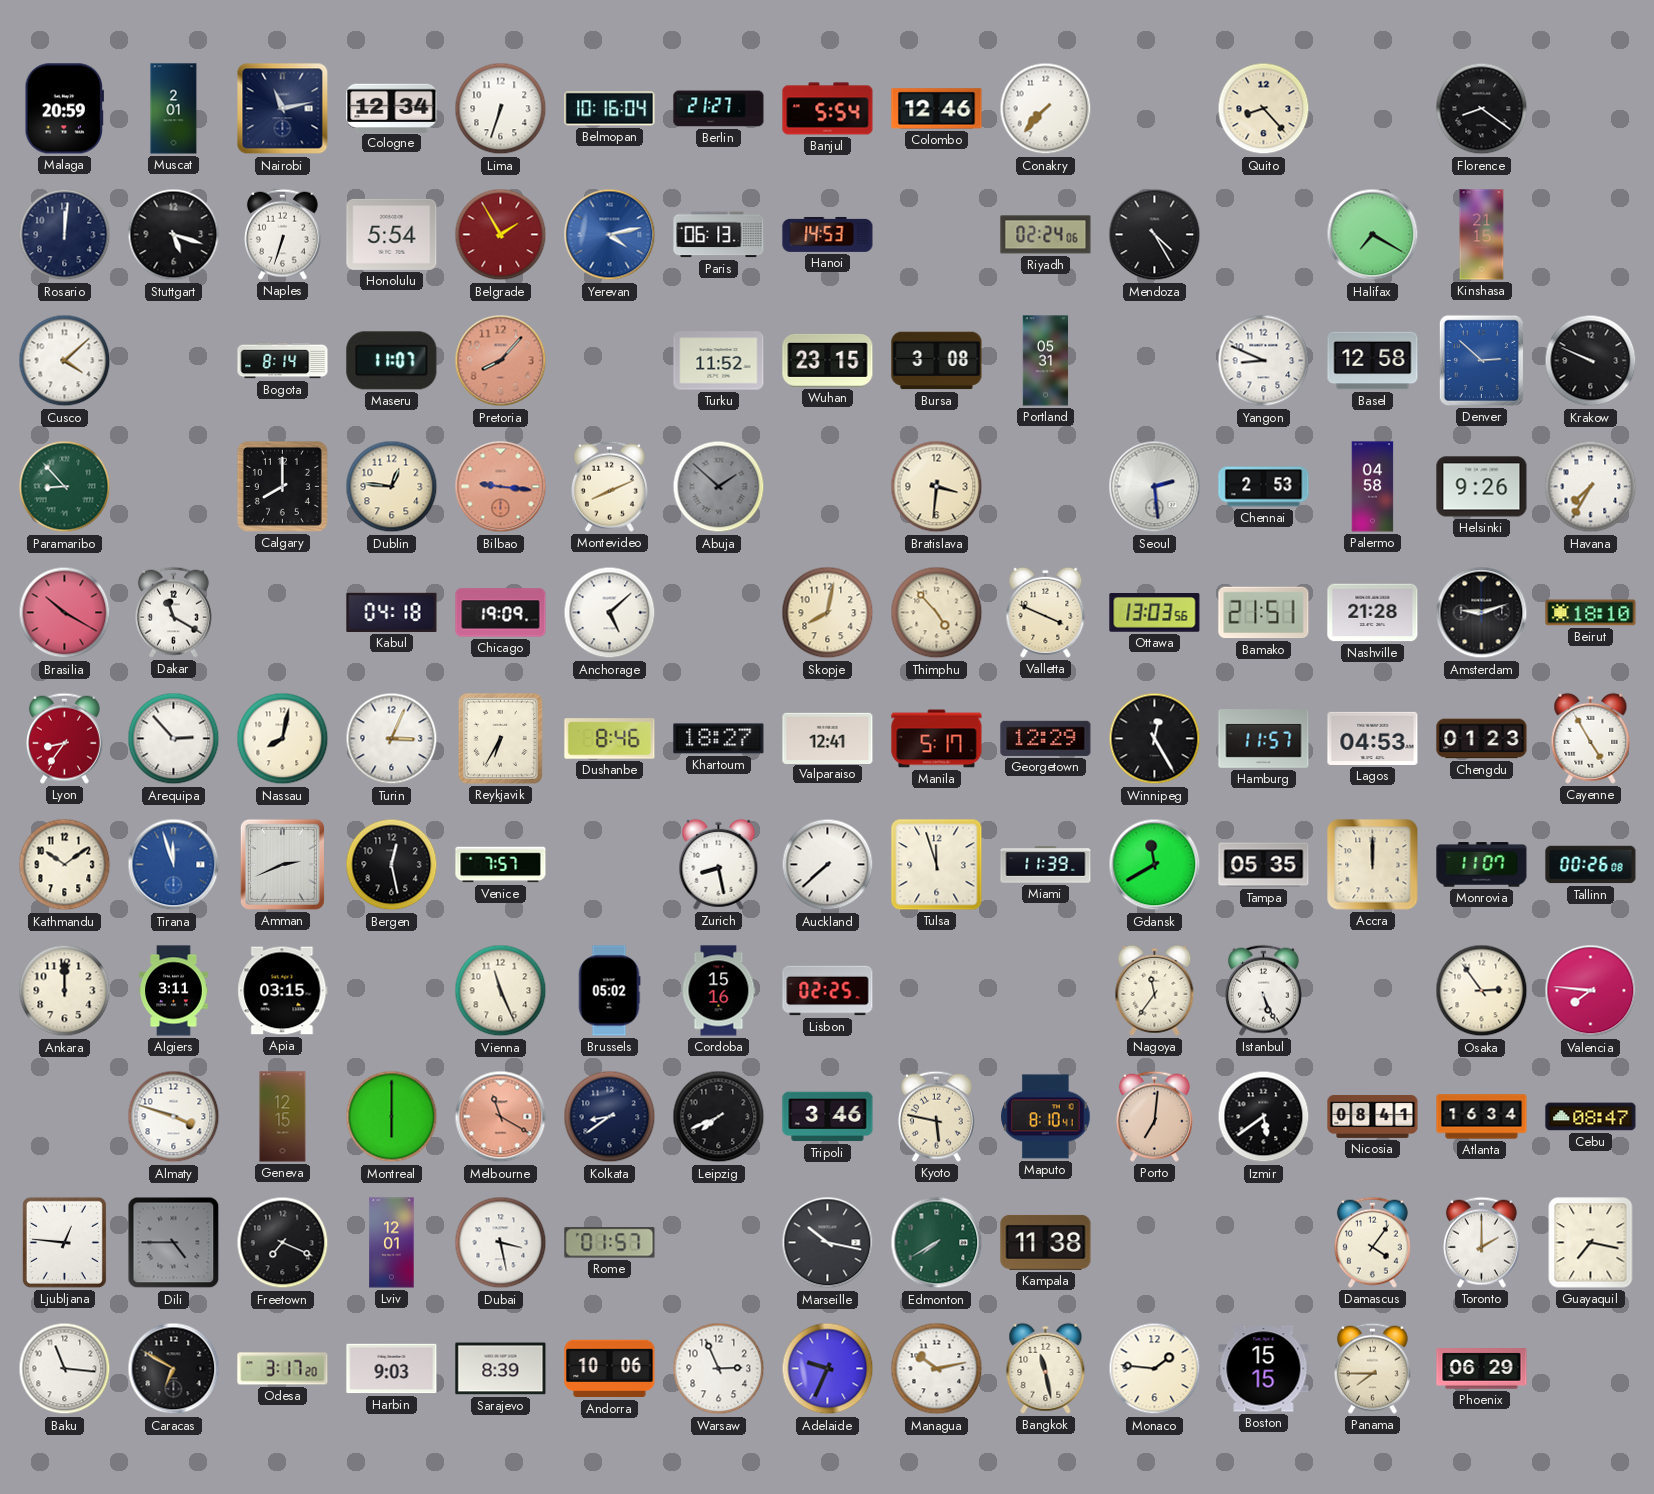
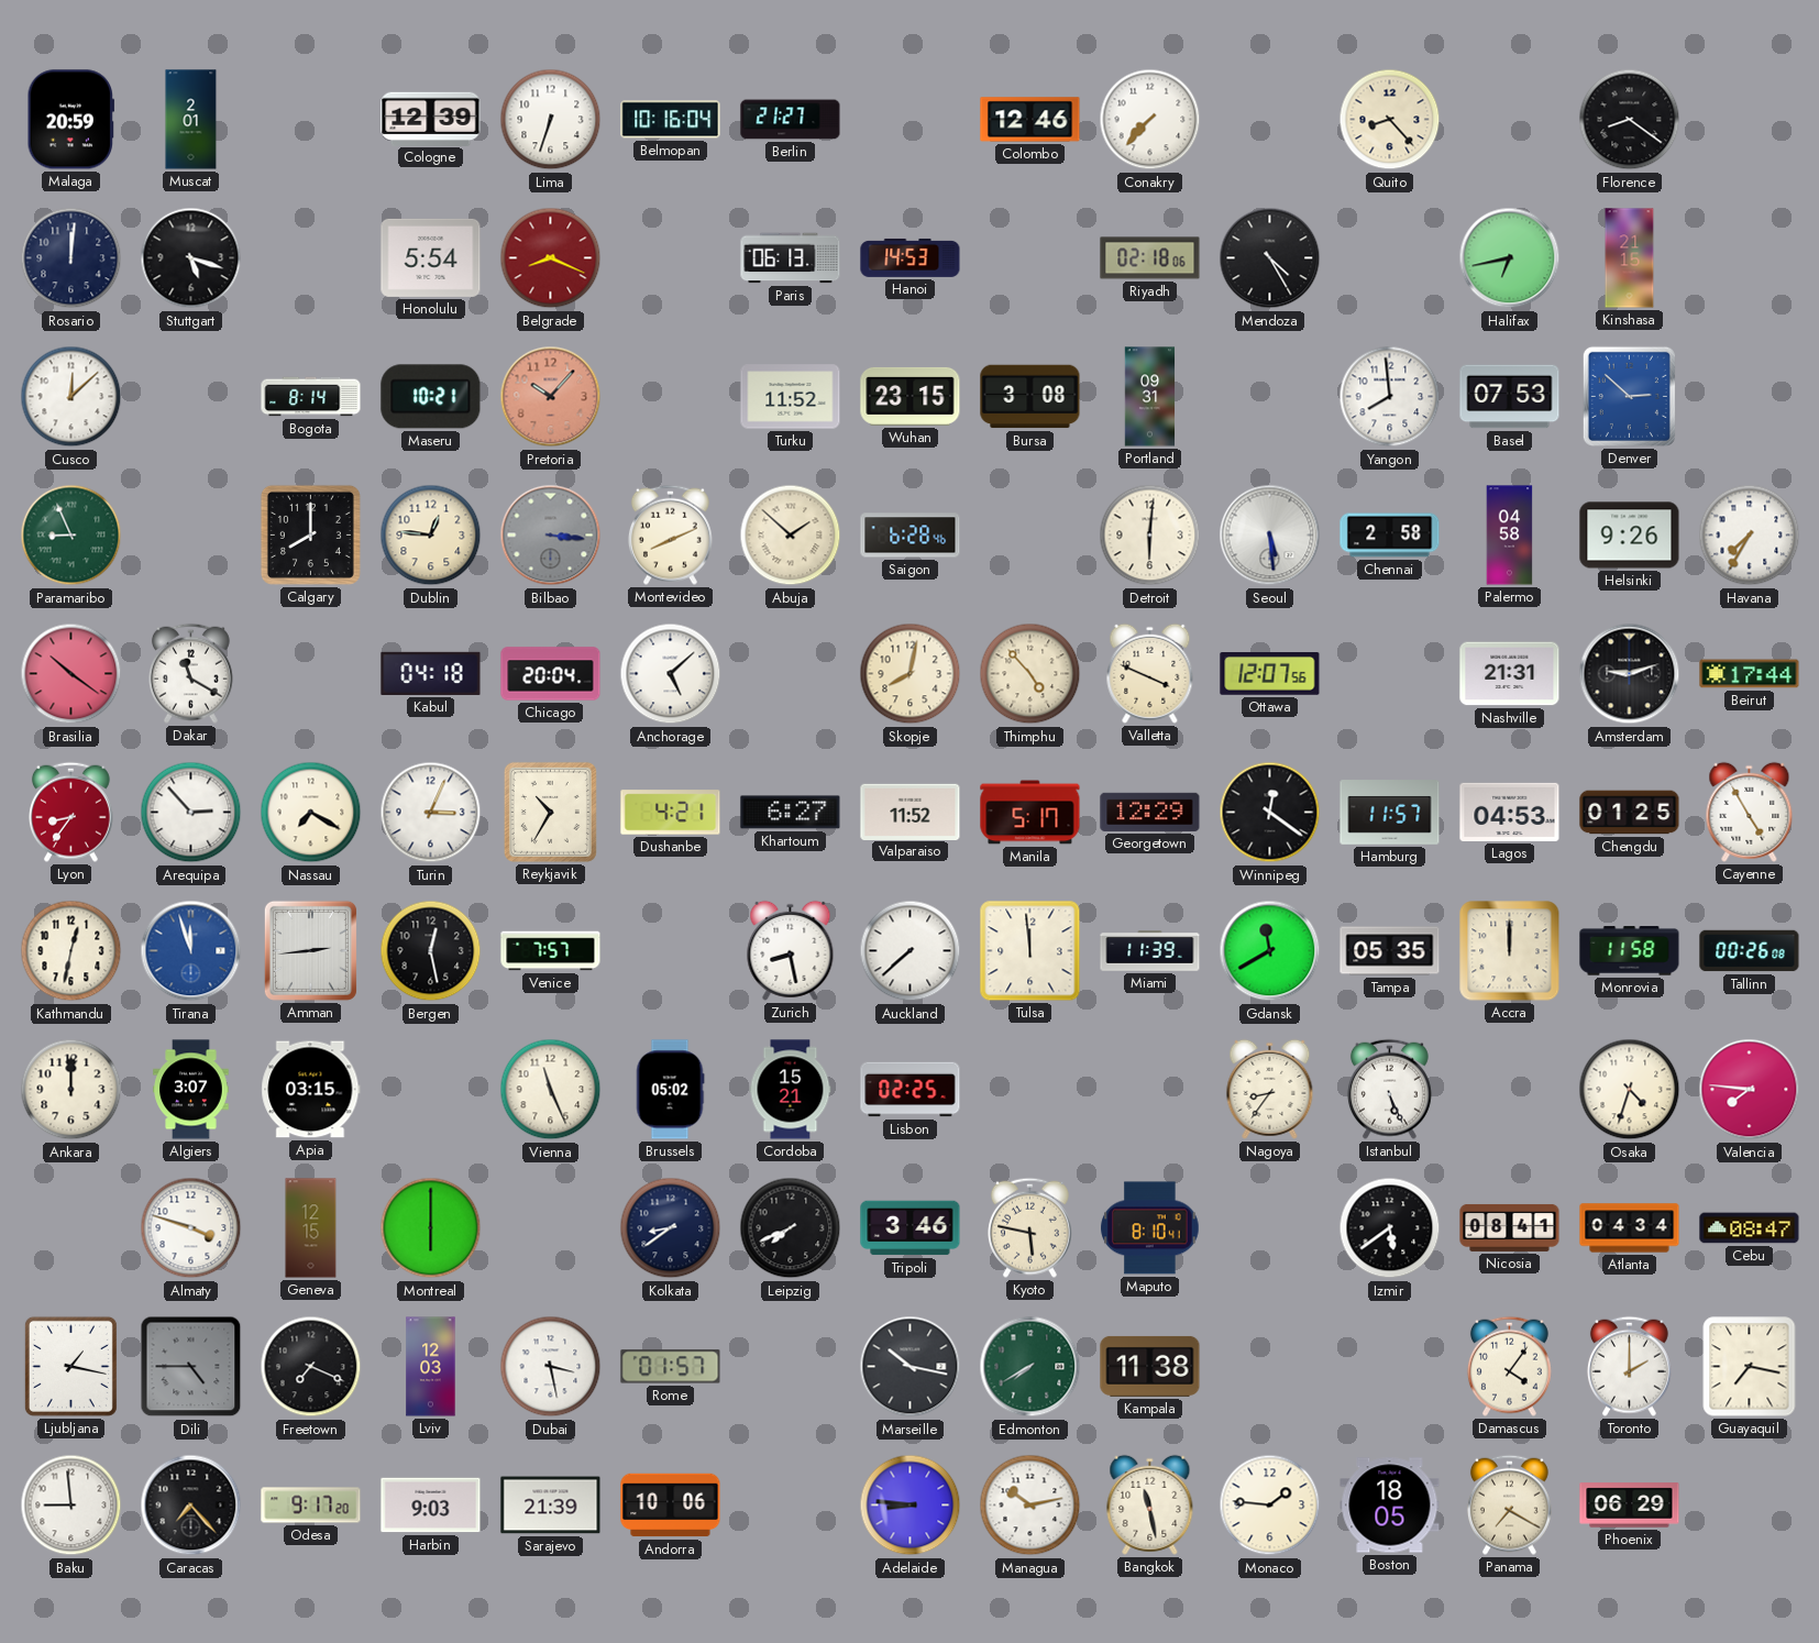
Nairobi: 11:13 -> none
Cologne: 12:34 -> 12:39
Banjul: 5:54 -> none
Naples: 6:33 -> none
Belgrade: 1:55 -> 8:19
Yerevan: 4:13 -> none
Riyadh: 02:24 -> 02:18
Halifax: 7:20 -> 6:43
Cusco: 4:08 -> 12:08
Maseru: 11:07 -> 10:21
Pretoria: 8:07 -> 10:07
Portland: 05:31 -> 09:31
Yangon: 8:49 -> 7:59
Basel: 12:58 -> 07:53
Krakow: 9:49 -> none
Paramaribo: 8:53 -> 8:56
Bilbao: 9:16 -> 3:16
Bilbao dial: salmon -> grey
Abuja dial: grey -> cream
Saigon: none -> 6:28
Bratislava: 3:31 -> none
Detroit: none -> 6:01
Seoul: 2:29 -> 5:29
Chennai: 2:53 -> 2:58
Brasilia: 10:20 -> 10:21
Chicago: 19:09 -> 20:04
Ottawa: 13:03 -> 12:07
Bamako: 21:51 -> none
Nashville: 21:28 -> 21:31
Beirut: 18:10 -> 17:44
Nassau: 8:02 -> 7:20
Reykjavik: 6:35 -> 10:35
Dushanbe: 8:46 -> 4:21
Khartoum: 18:27 -> 6:27
Valparaiso: 12:41 -> 11:52
Winnipeg: 12:25 -> 12:21
Chengdu: 01:23 -> 01:25
Kathmandu: 10:09 -> 12:32
Amman: 2:41 -> 2:44
Tulsa: 11:57 -> 11:59
Monrovia: 11:07 -> 11:58
Algiers: 3:11 -> 3:07
Cordoba: 15:16 -> 15:21
Nagoya: 11:36 -> 8:36
Osaka: 2:54 -> 4:33
Melbourne: 11:20 -> none
Porto: 7:01 -> none
Atlanta: 16:34 -> 04:34
Ljubljana: 12:46 -> 1:17
Lviv: 12:01 -> 12:03
Baku: 11:16 -> 8:59
Caracas: 6:50 -> 7:23
Odesa: 3:17 -> 9:17
Sarajevo: 8:39 -> 21:39
Warsaw: 2:56 -> none
Adelaide: 9:34 -> 8:46
Boston: 15:15 -> 18:05
Panama: 7:45 -> 7:20
